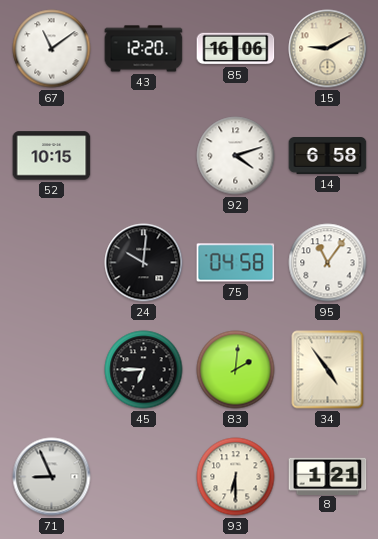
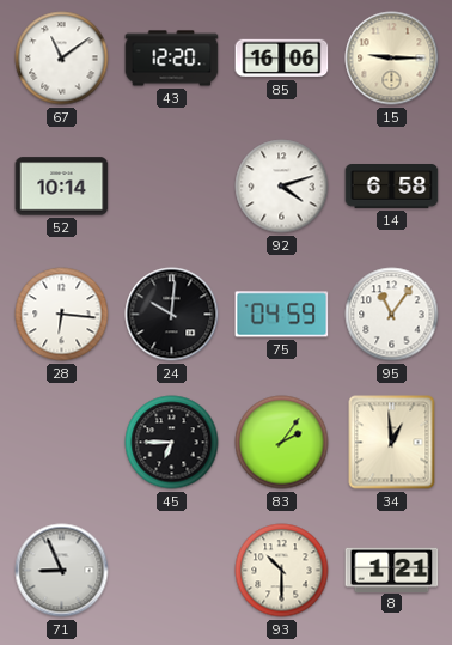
15: 9:10 -> 9:15
52: 10:15 -> 10:14
28: none -> 6:16
75: 04:58 -> 04:59
83: 2:01 -> 2:06
34: 4:54 -> 12:59
93: 6:30 -> 10:30
